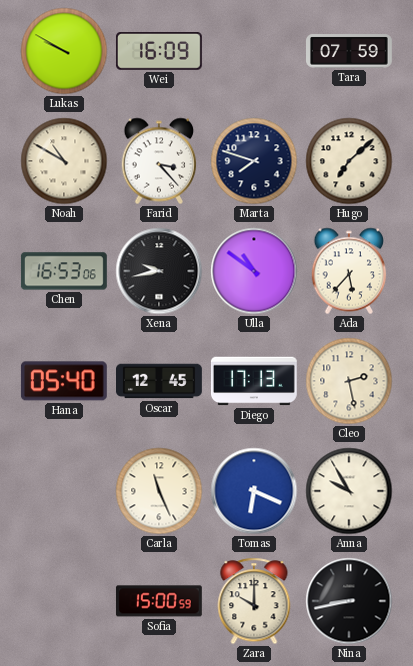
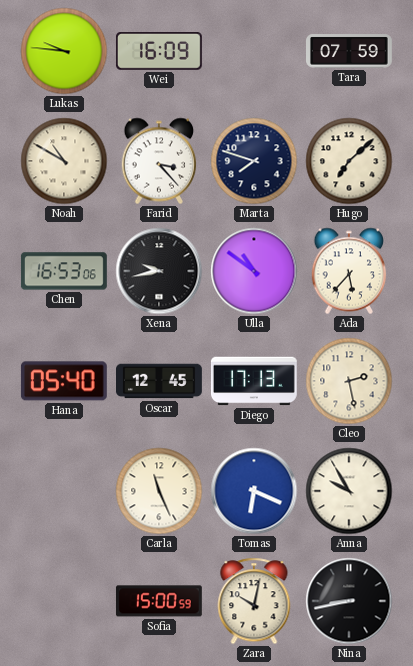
Lukas: 9:50 -> 9:46
Zara: 10:00 -> 10:02
